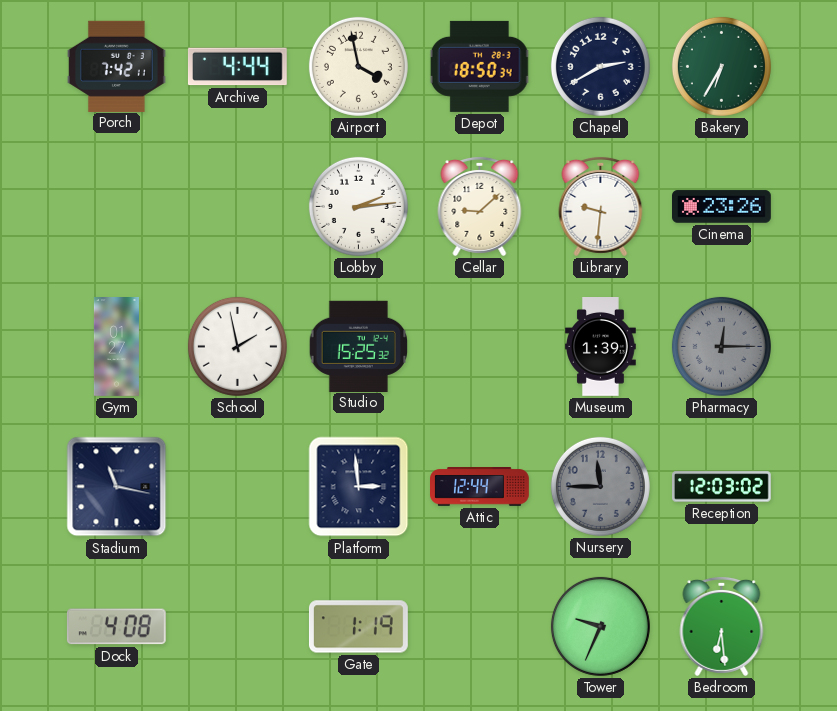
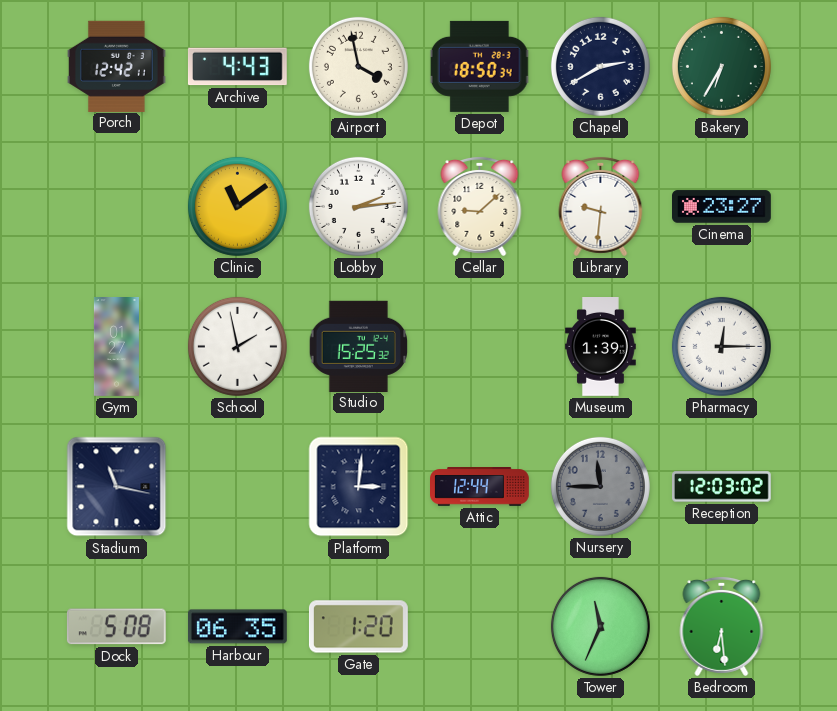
Porch: 7:42 -> 12:42
Archive: 4:44 -> 4:43
Clinic: none -> 11:09
Cinema: 23:26 -> 23:27
Pharmacy dial: grey -> white
Platform: 2:59 -> 3:01
Dock: 4:08 -> 5:08
Harbour: none -> 06:35
Gate: 1:19 -> 1:20
Tower: 9:34 -> 11:34
